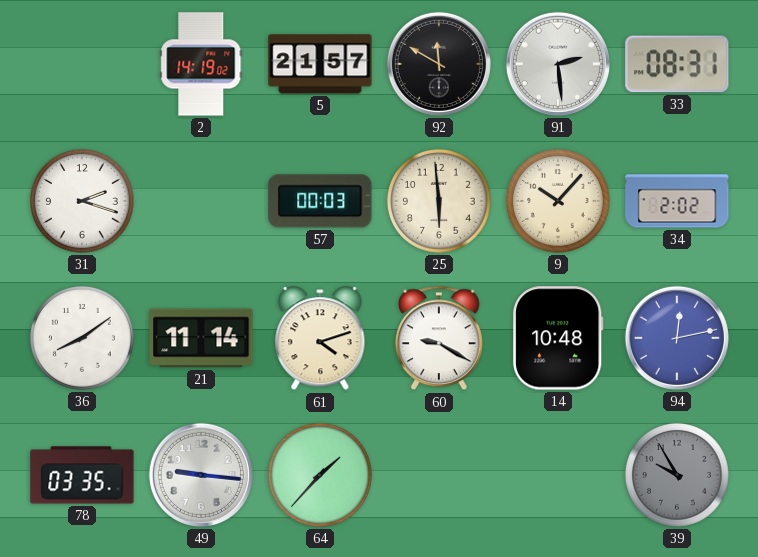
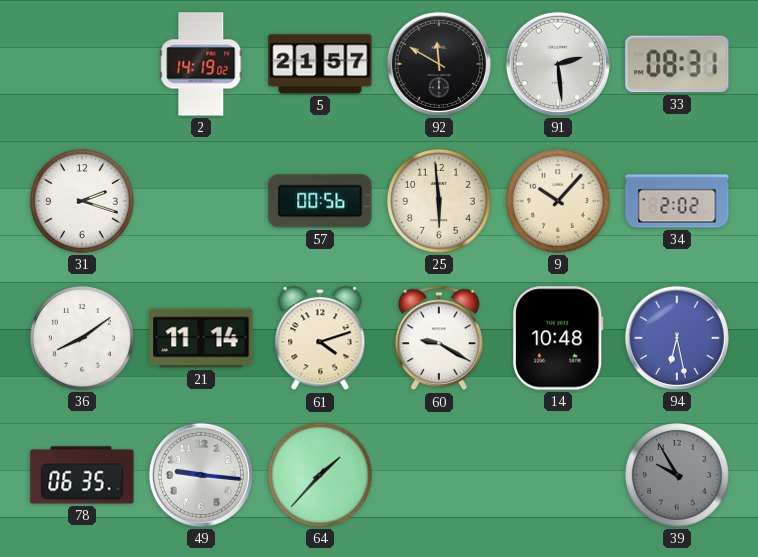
57: 00:03 -> 00:56
94: 12:13 -> 6:28
78: 03:35 -> 06:35
